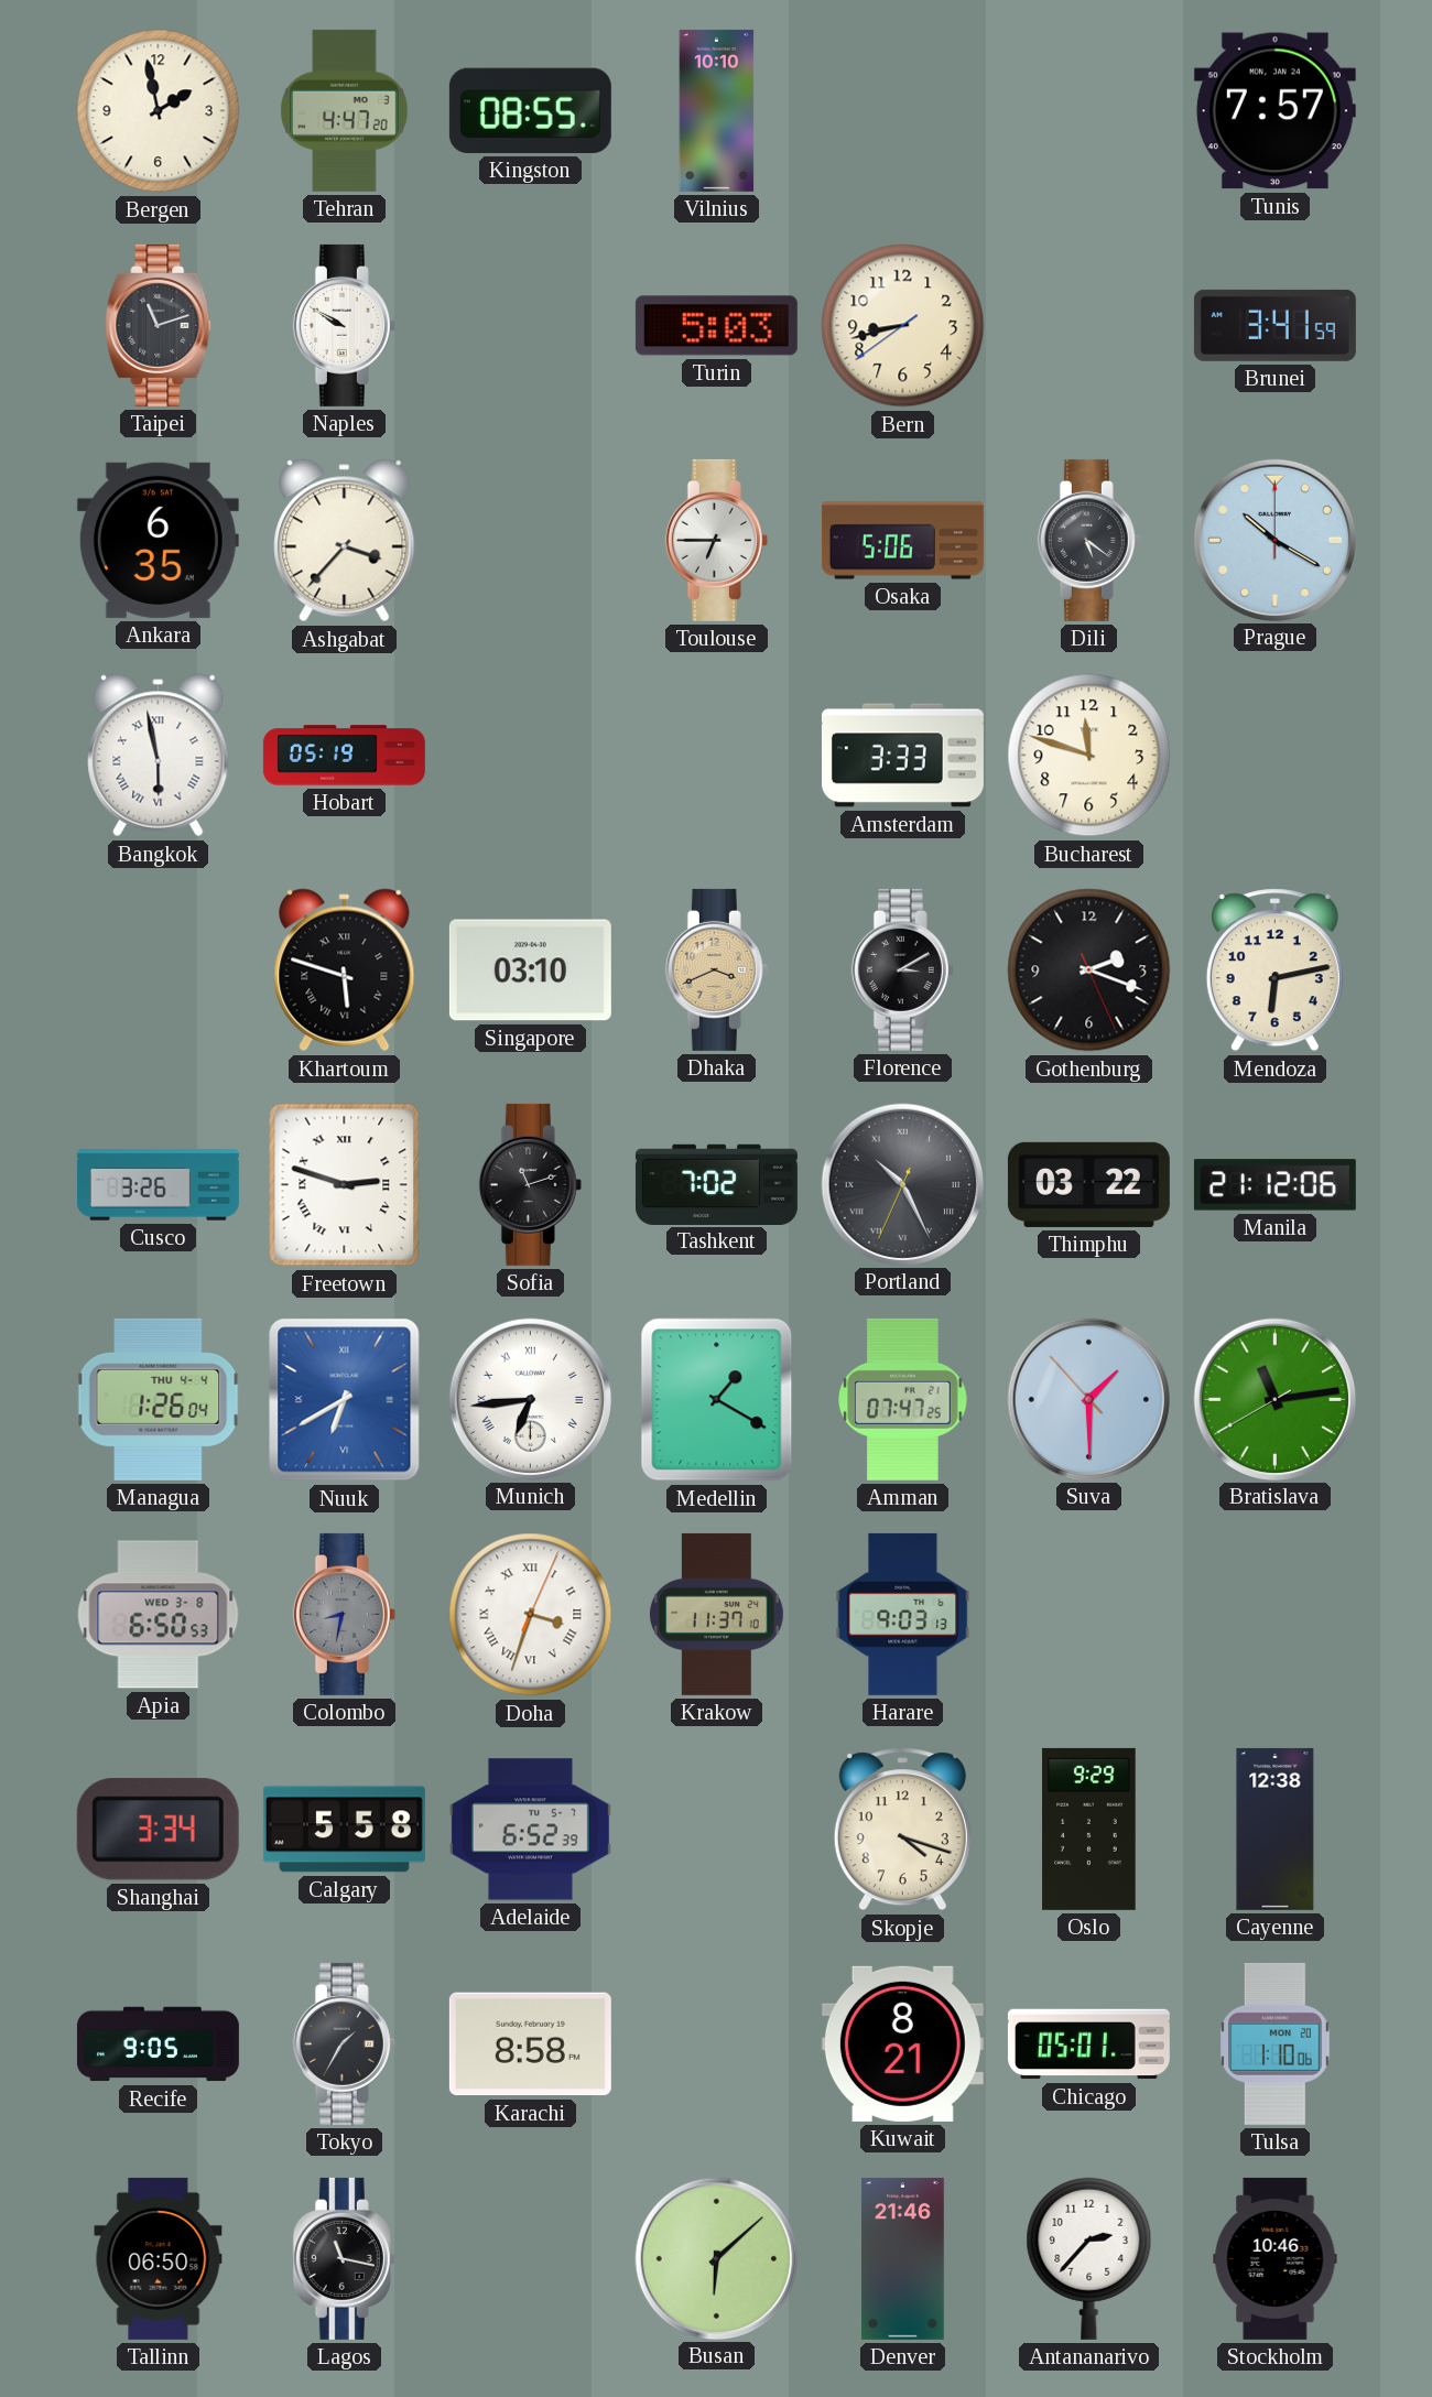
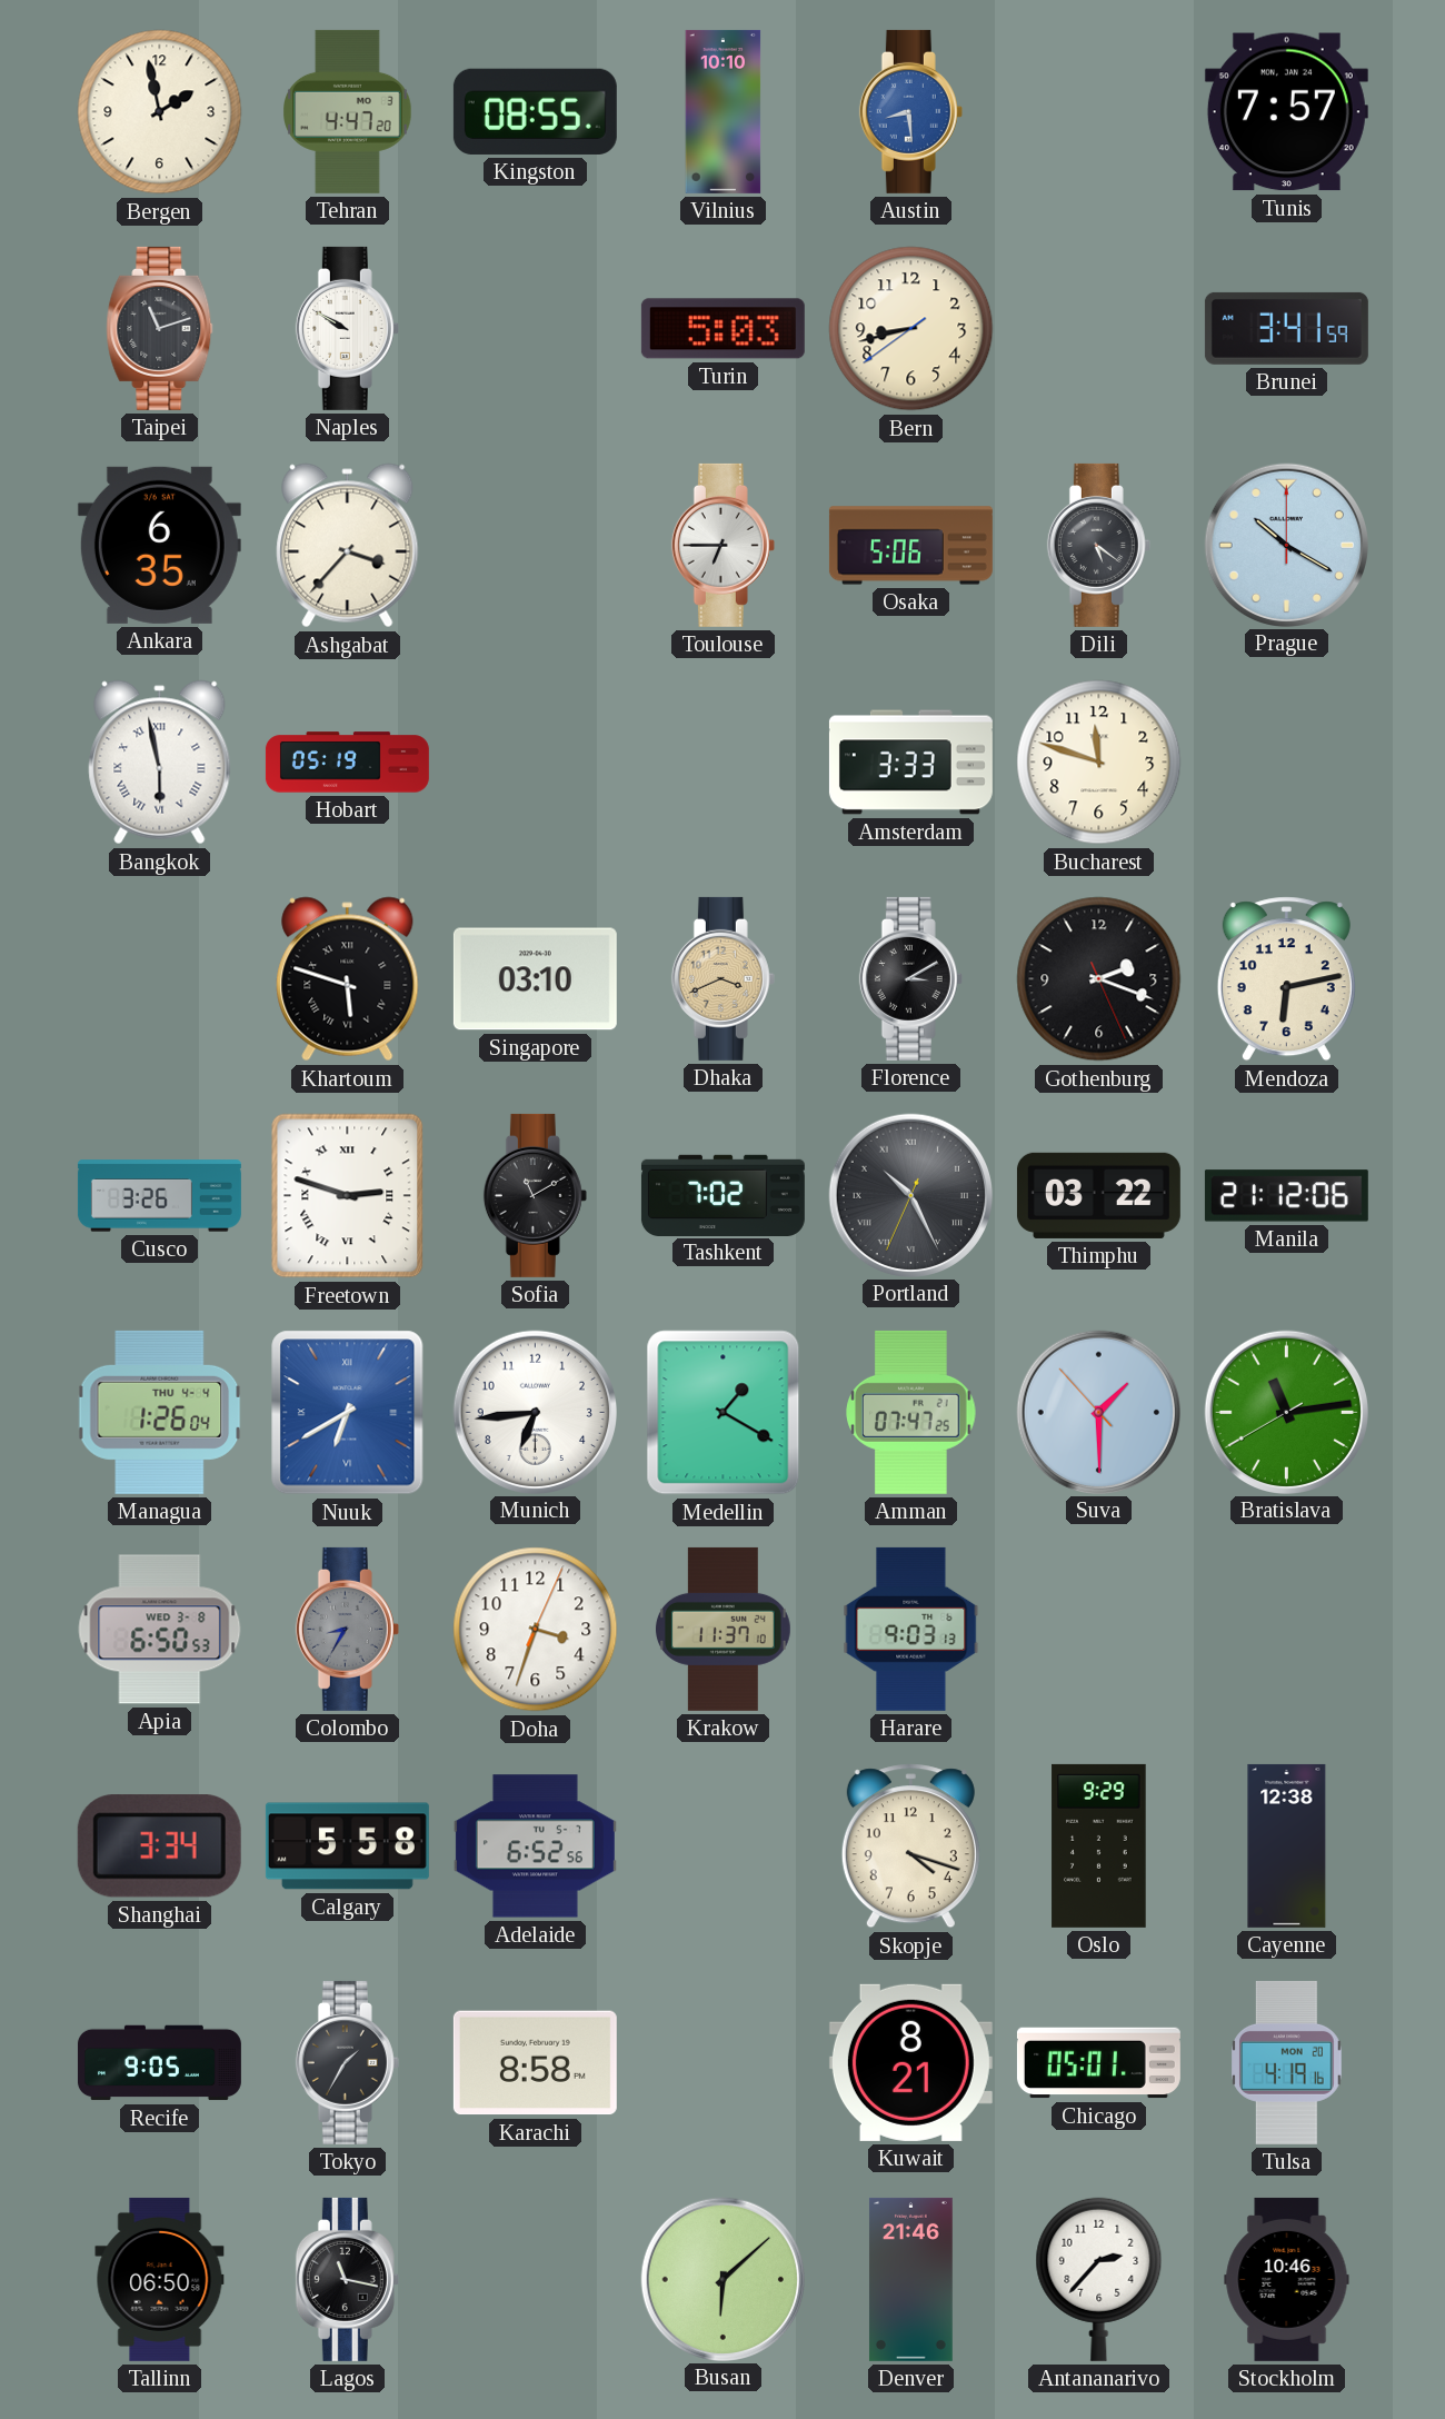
Austin: none -> 8:29
Sofia: 11:12 -> 11:10
Munich numerals: Roman -> Arabic
Colombo: 8:32 -> 8:35
Doha numerals: Roman -> Arabic
Adelaide: 6:52:39 -> 6:52:56
Tulsa: 1:10 -> 4:19
